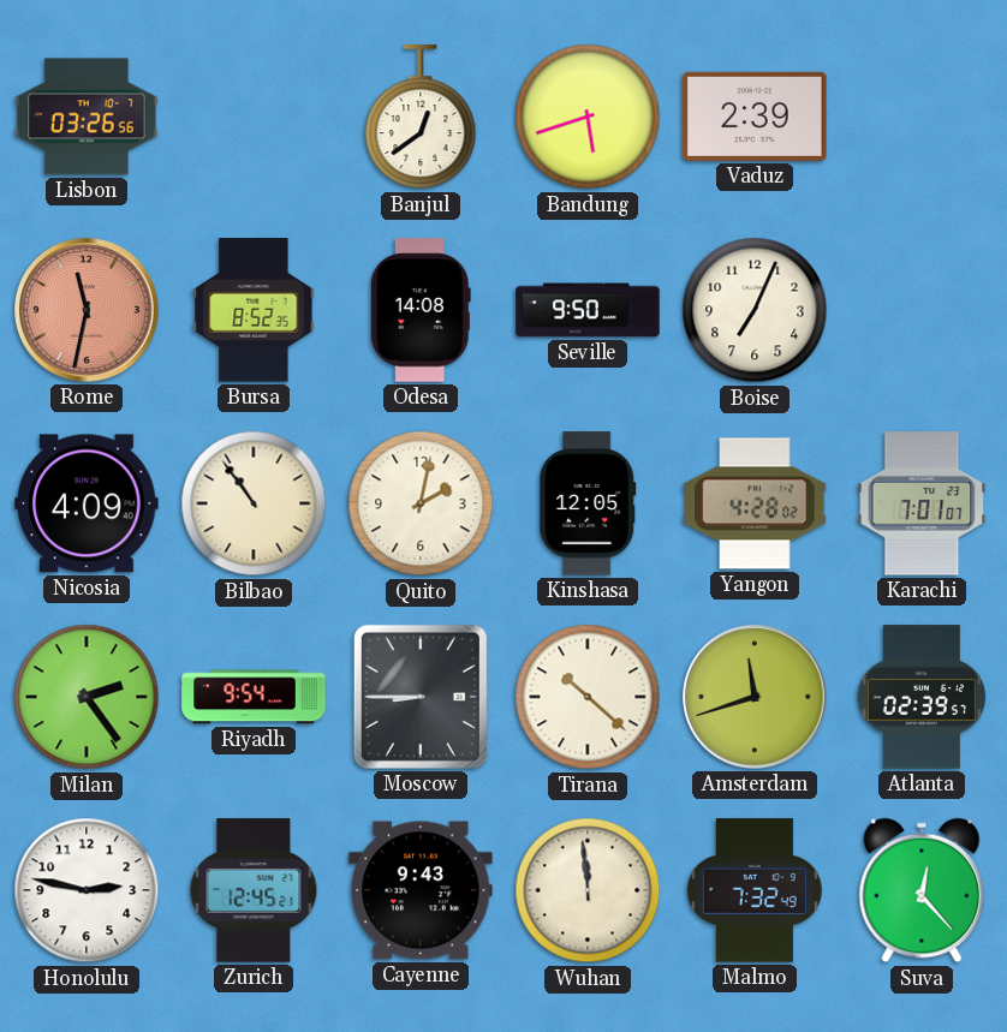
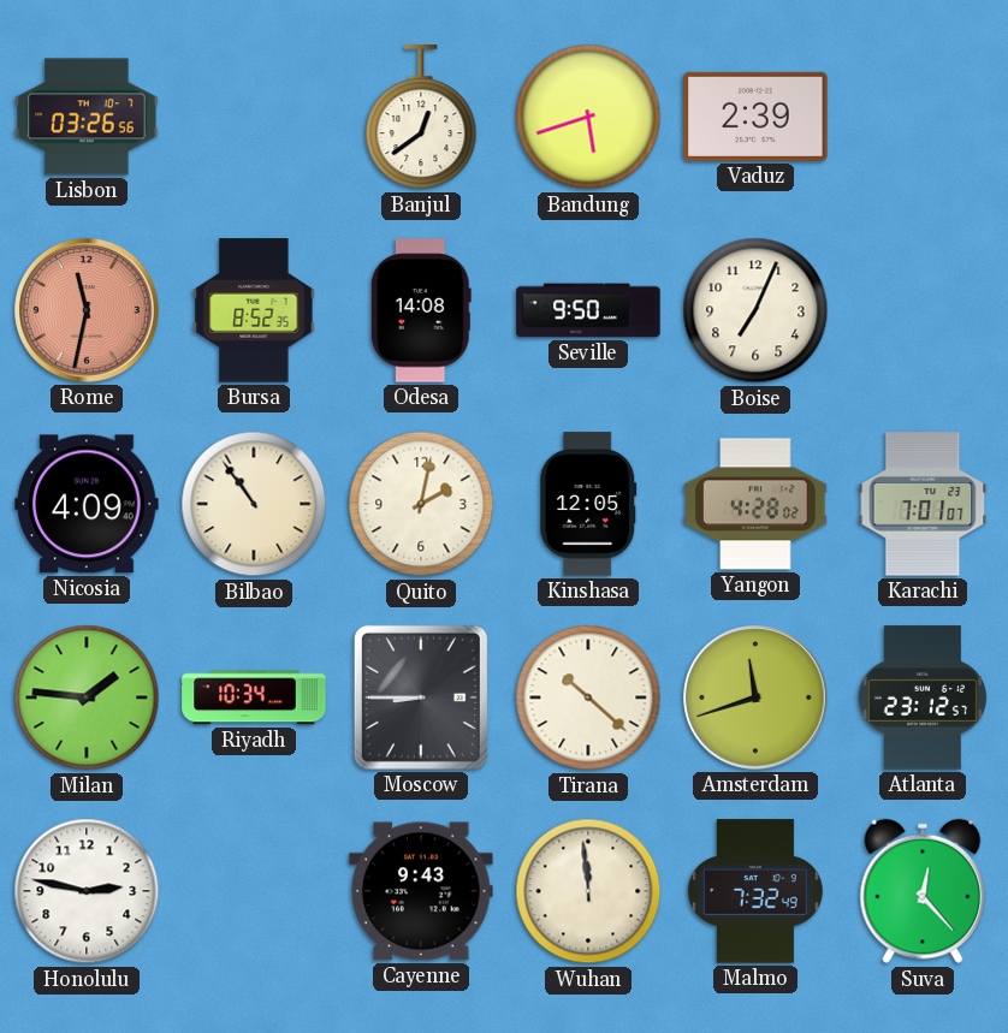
Milan: 2:24 -> 1:46
Riyadh: 9:54 -> 10:34
Atlanta: 02:39 -> 23:12
Zurich: 12:45 -> none
